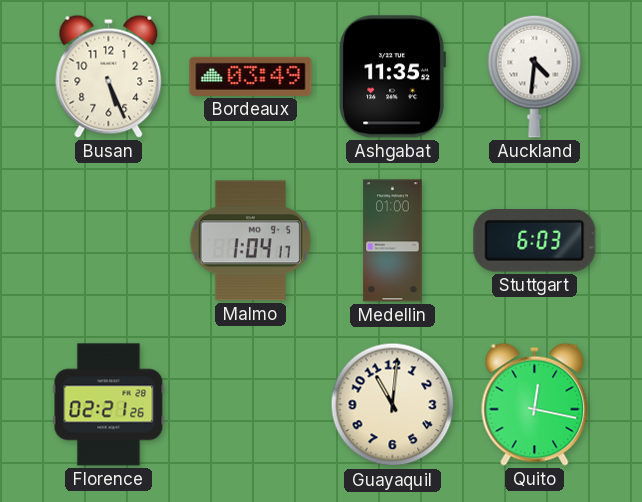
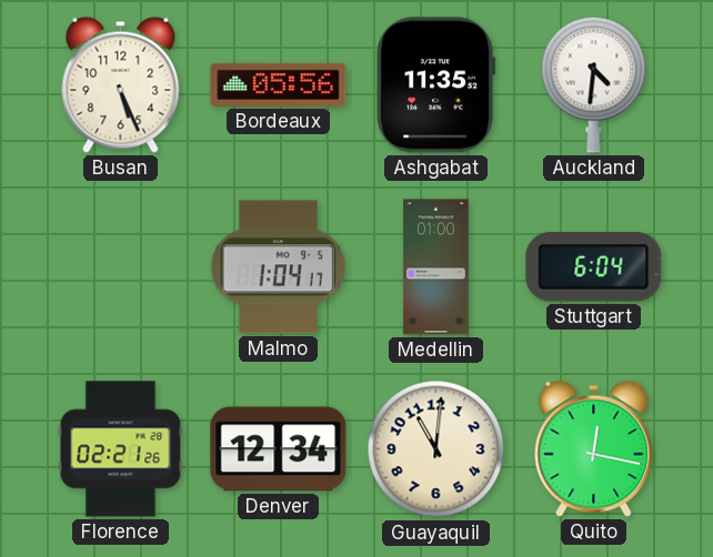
Bordeaux: 03:49 -> 05:56
Stuttgart: 6:03 -> 6:04
Denver: none -> 12:34
